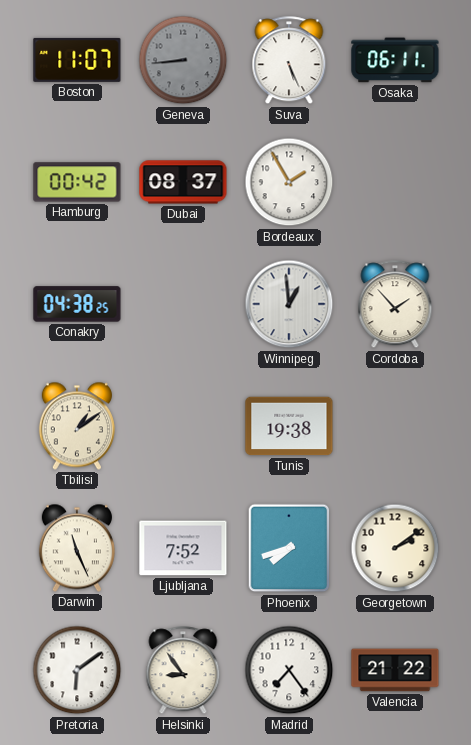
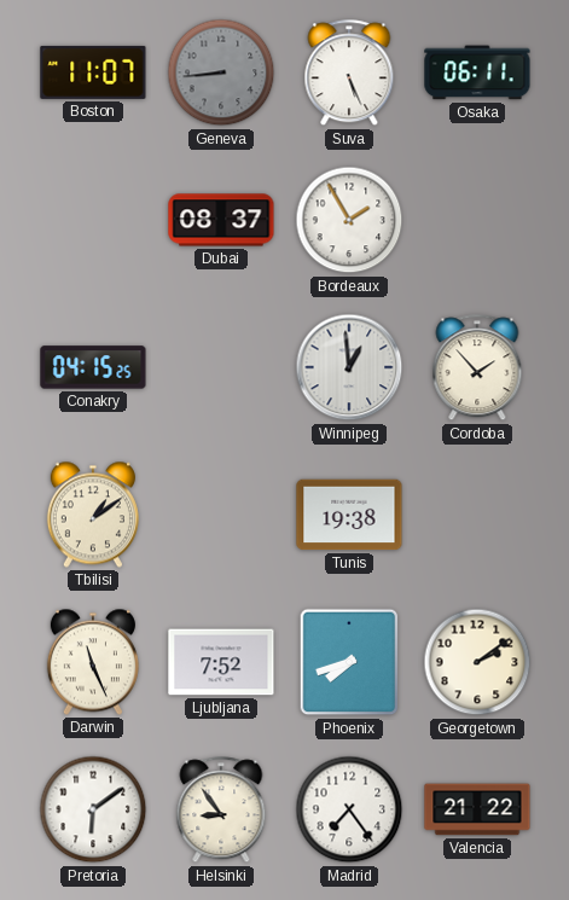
Hamburg: 00:42 -> none
Conakry: 04:38 -> 04:15
